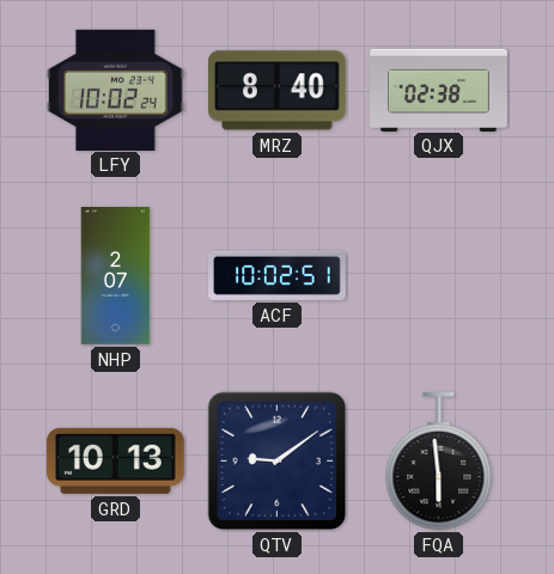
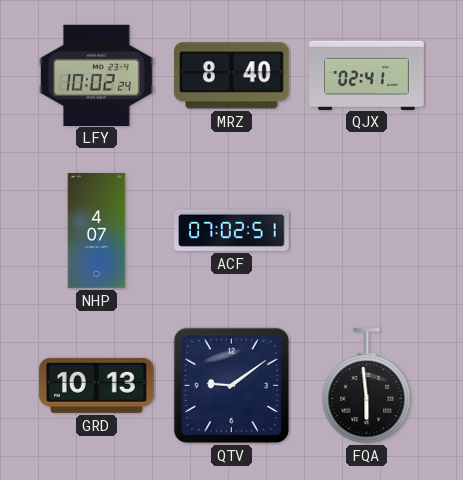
QJX: 02:38 -> 02:41
NHP: 2:07 -> 4:07
ACF: 10:02 -> 07:02
